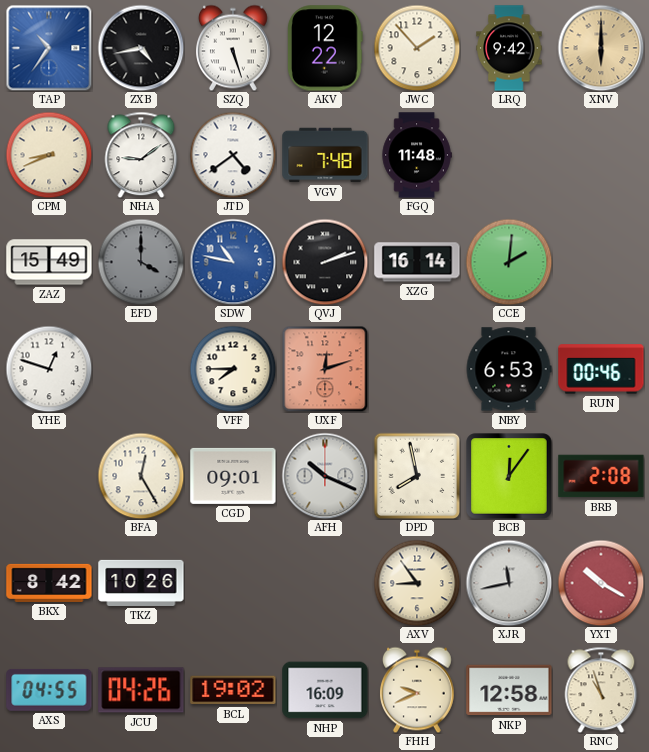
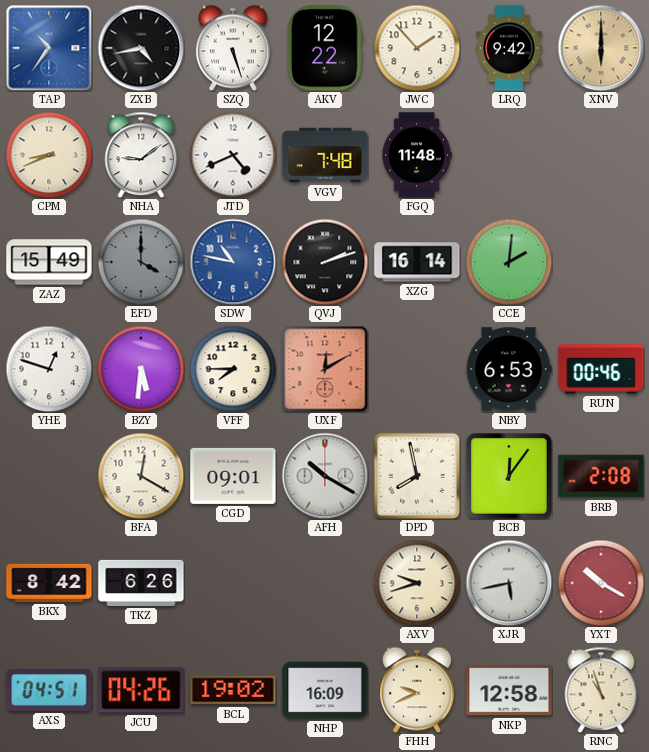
JTD: 4:39 -> 4:41
BZY: none -> 5:31
UXF: 12:12 -> 12:10
BFA: 12:25 -> 12:20
AFH: 10:19 -> 10:20
TKZ: 10:26 -> 6:26
AXV: 8:54 -> 9:42
XJR: 11:43 -> 5:43
AXS: 04:55 -> 04:51
